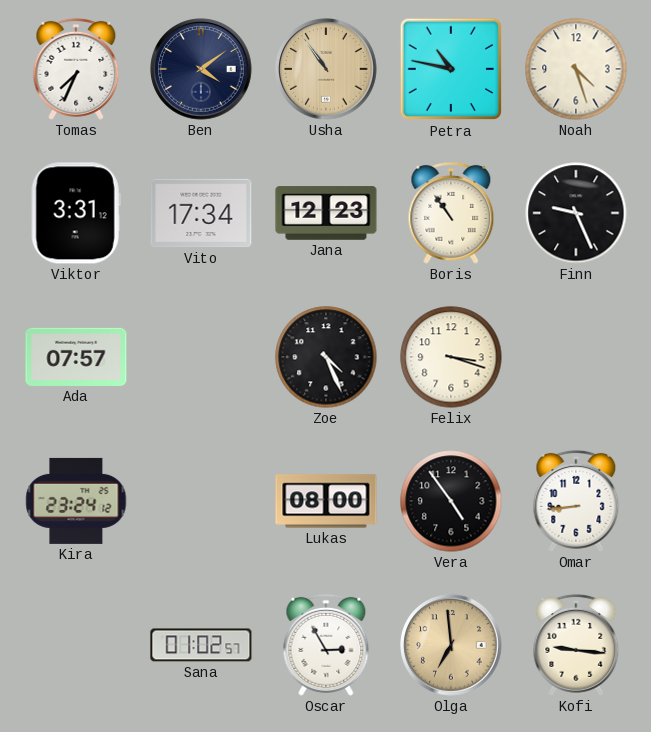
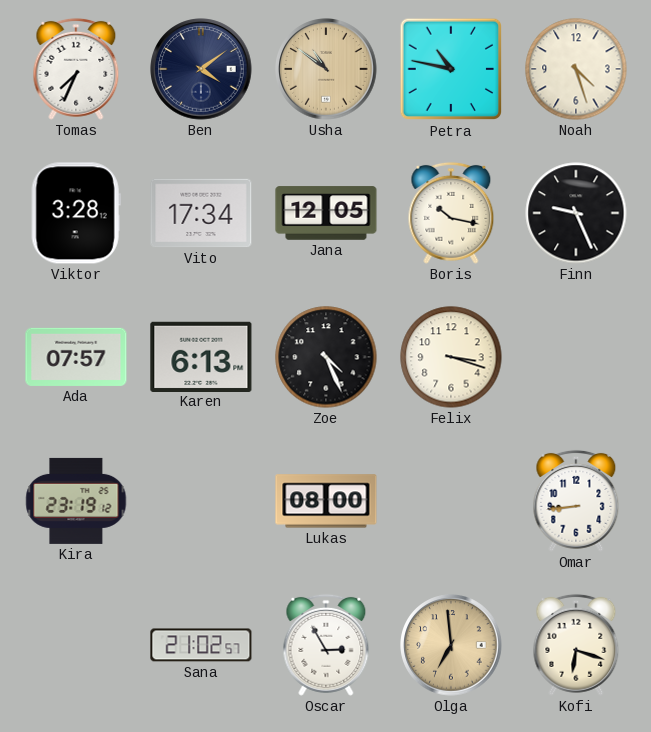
Usha: 10:54 -> 10:51
Viktor: 3:31 -> 3:28
Jana: 12:23 -> 12:05
Boris: 10:54 -> 10:17
Karen: none -> 6:13
Kira: 23:24 -> 23:19
Vera: 4:54 -> none
Sana: 01:02 -> 21:02
Kofi: 9:16 -> 6:18
